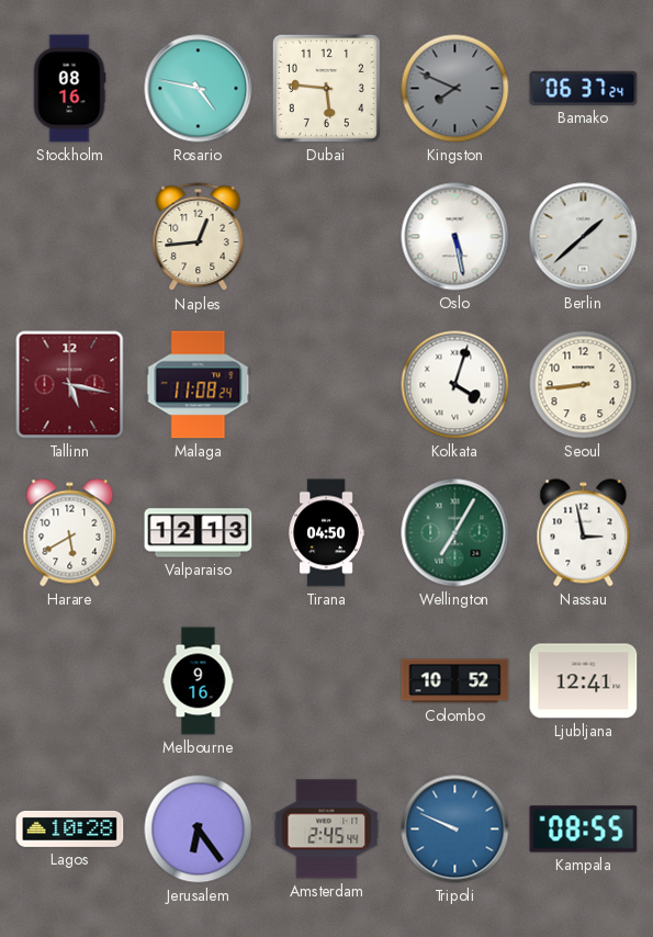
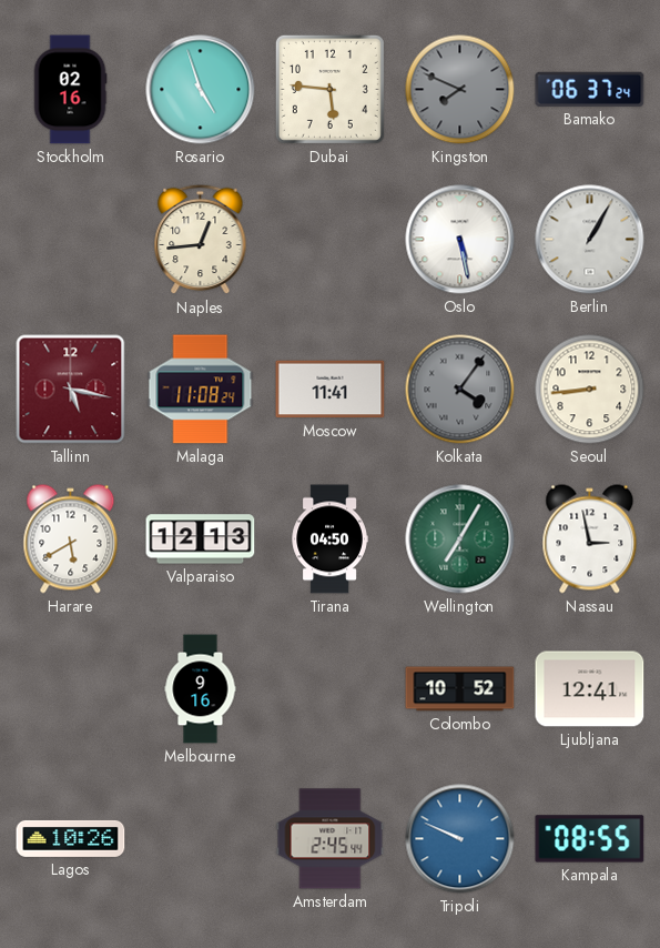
Stockholm: 08:16 -> 02:16
Rosario: 4:47 -> 4:57
Berlin: 1:38 -> 1:05
Moscow: none -> 11:41
Kolkata: 4:03 -> 4:06
Kolkata dial: white -> grey
Lagos: 10:28 -> 10:26
Jerusalem: 6:24 -> none
